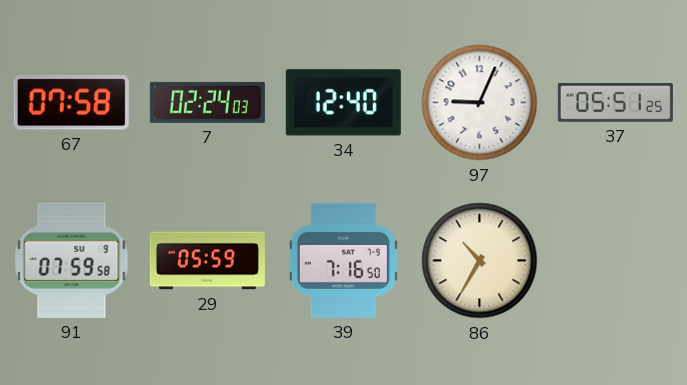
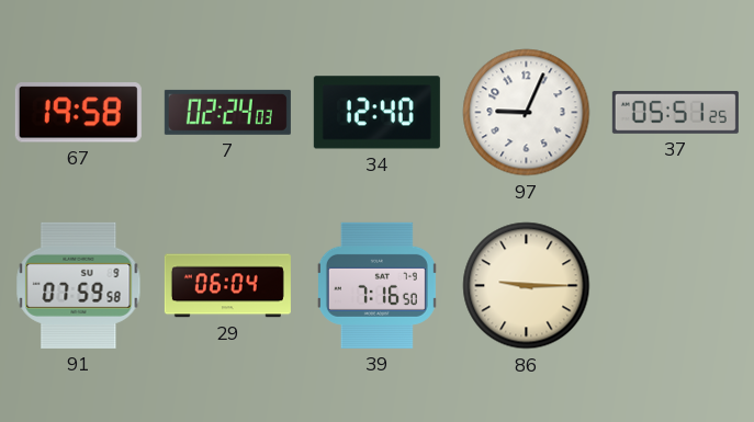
67: 07:58 -> 19:58
29: 05:59 -> 06:04
86: 10:35 -> 9:15
